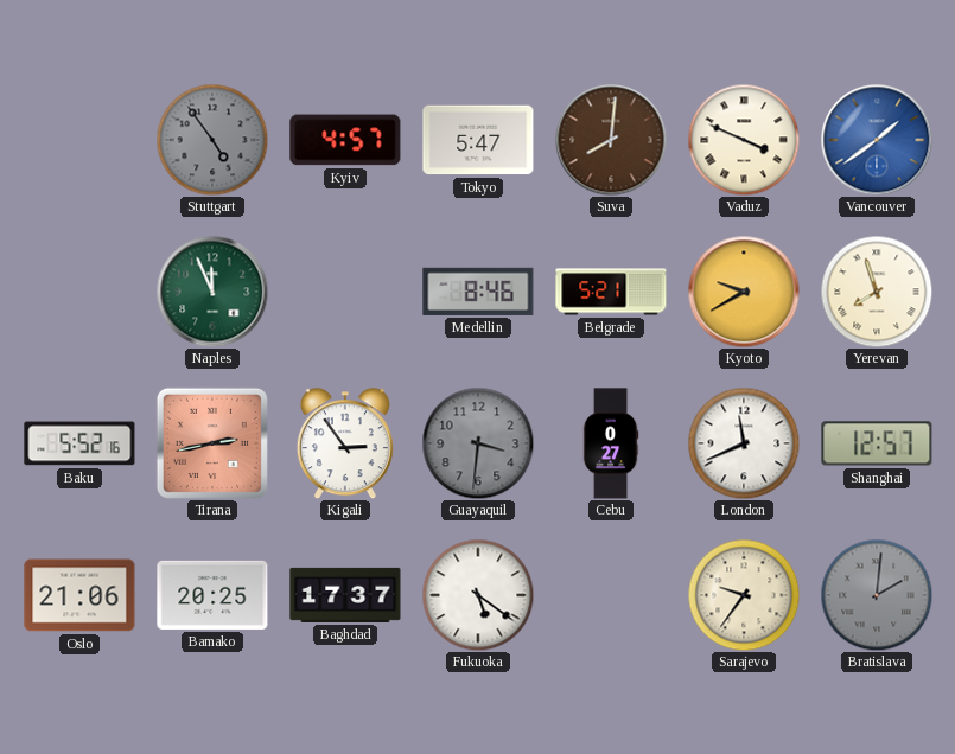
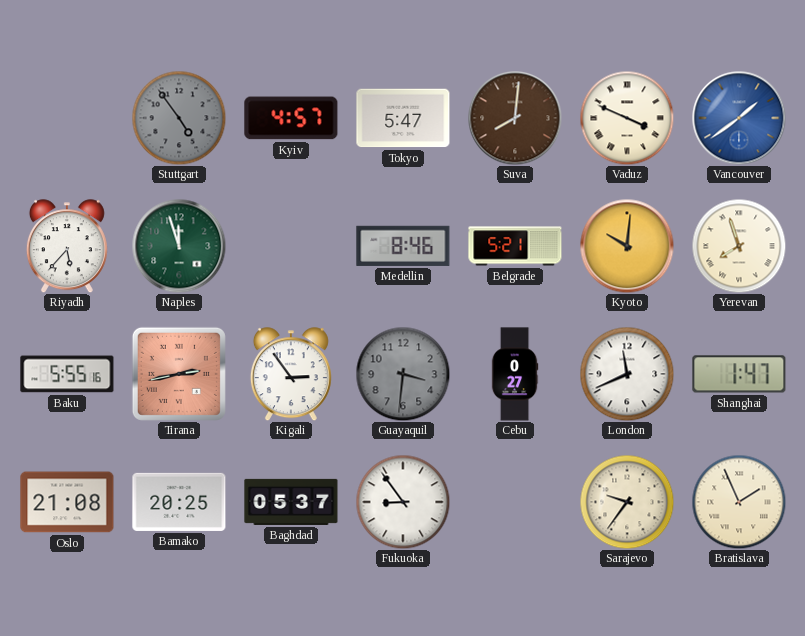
Riyadh: none -> 5:37
Naples: 11:56 -> 11:57
Kyoto: 9:40 -> 10:01
Baku: 5:52 -> 5:55
Shanghai: 12:57 -> 1:47
Oslo: 21:06 -> 21:08
Baghdad: 17:37 -> 05:37
Fukuoka: 5:21 -> 8:54
Bratislava: 2:01 -> 1:56
Bratislava dial: grey -> cream
